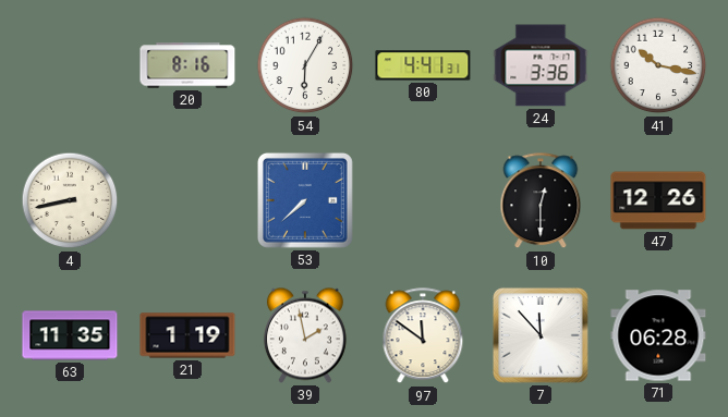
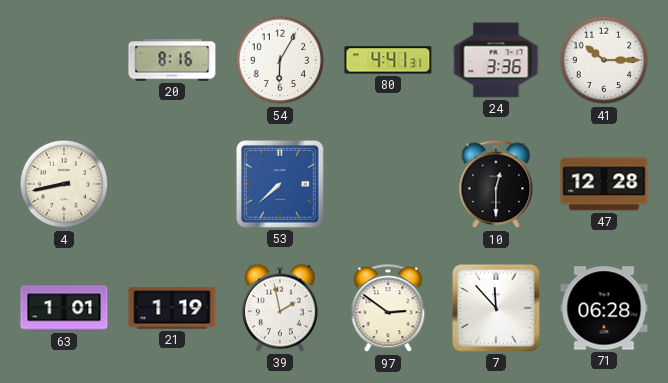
41: 10:17 -> 10:15
47: 12:26 -> 12:28
63: 11:35 -> 1:01
97: 11:51 -> 2:51
